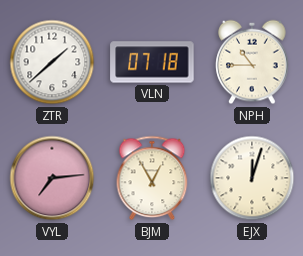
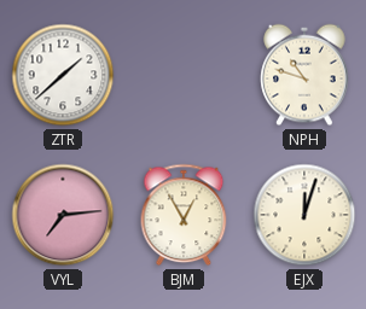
VLN: 07:18 -> none
NPH: 10:45 -> 10:48
